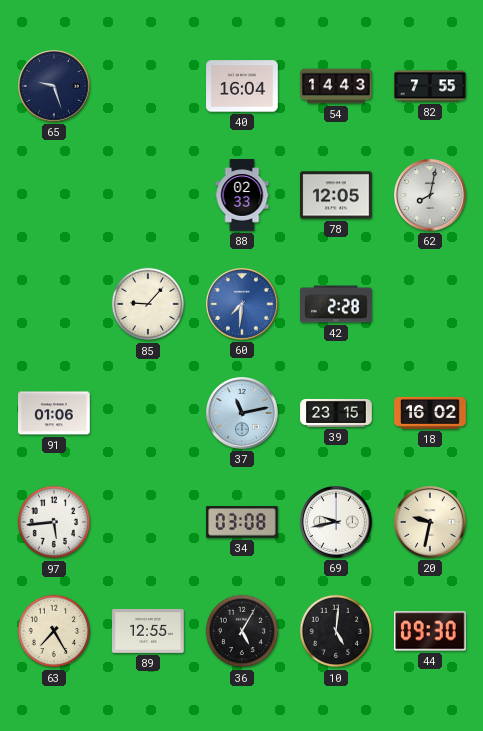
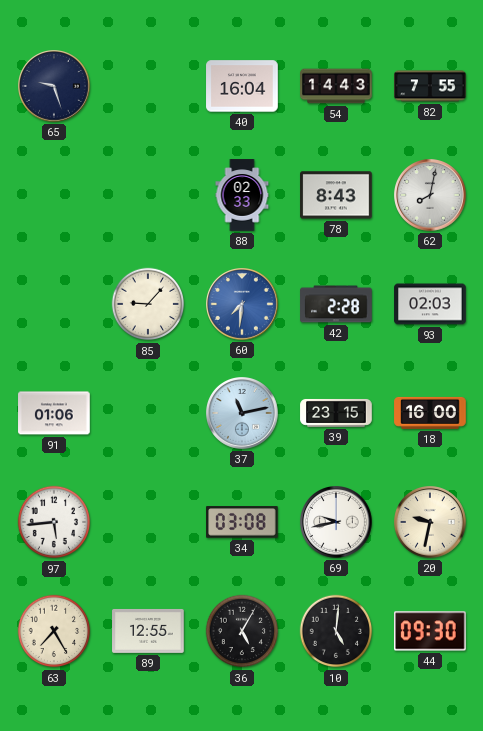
78: 12:05 -> 8:43
93: none -> 02:03
18: 16:02 -> 16:00
